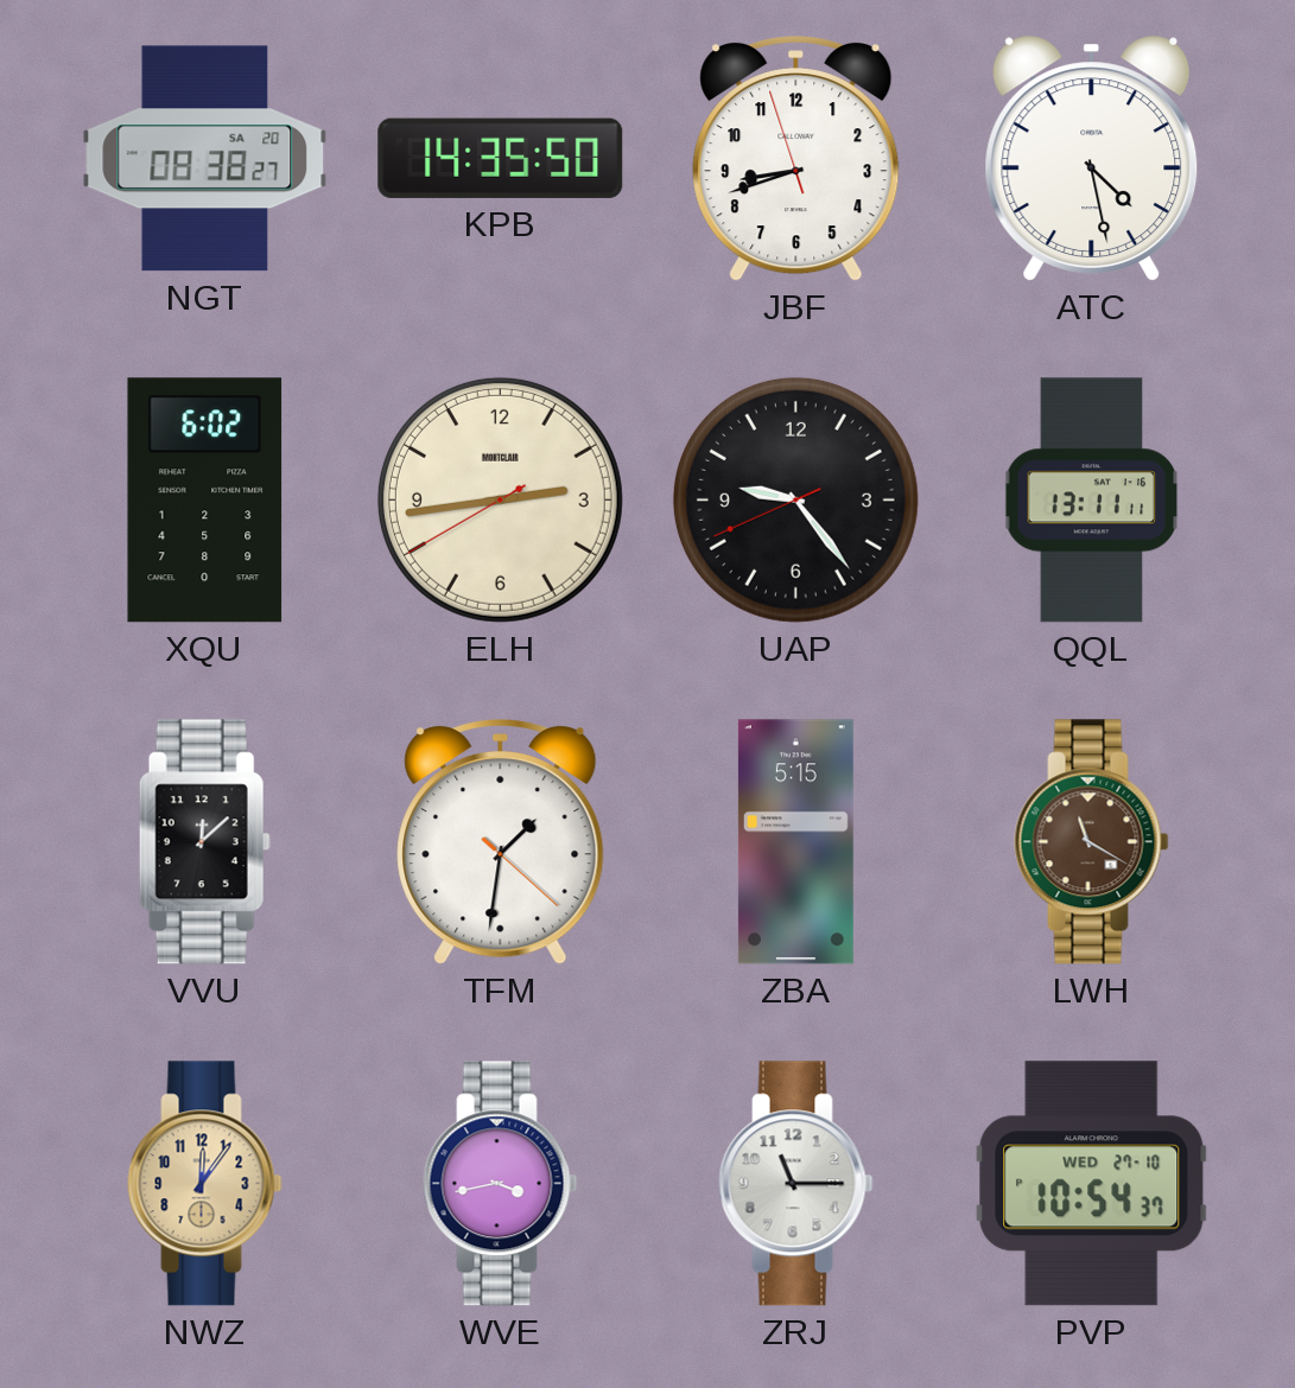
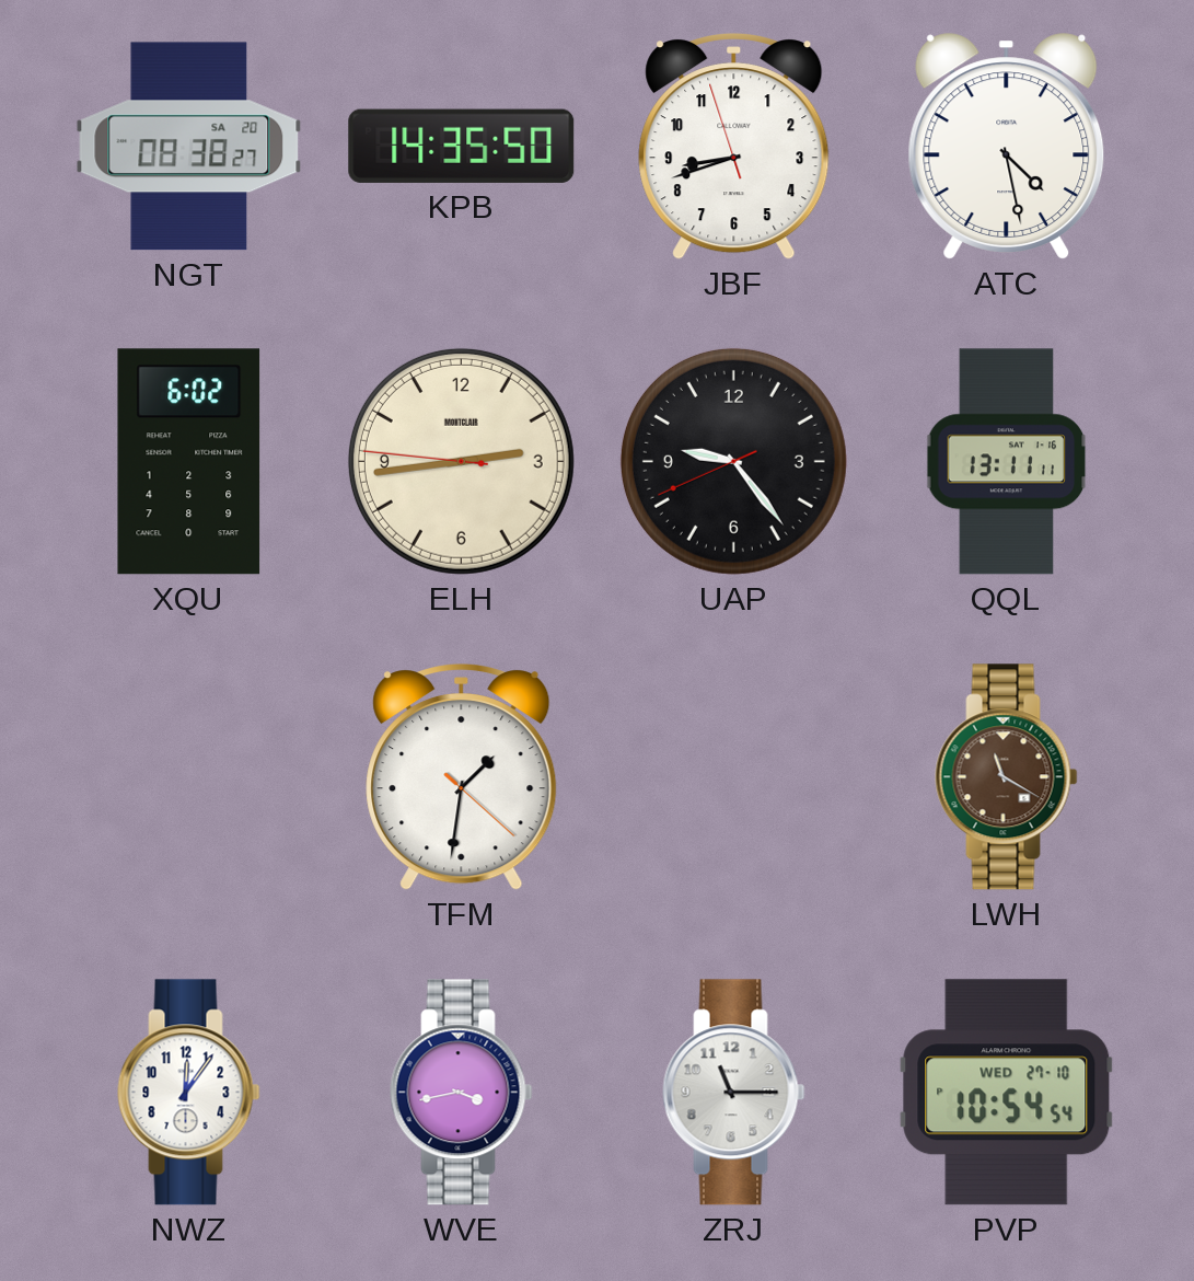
ELH: 2:43:40 -> 2:43:46
VVU: 12:08 -> none
ZBA: 5:15 -> none
NWZ dial: champagne -> white
PVP: 10:54:37 PM -> 10:54:54 PM
